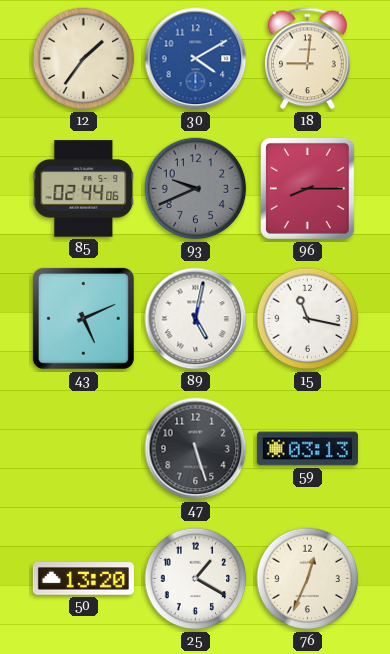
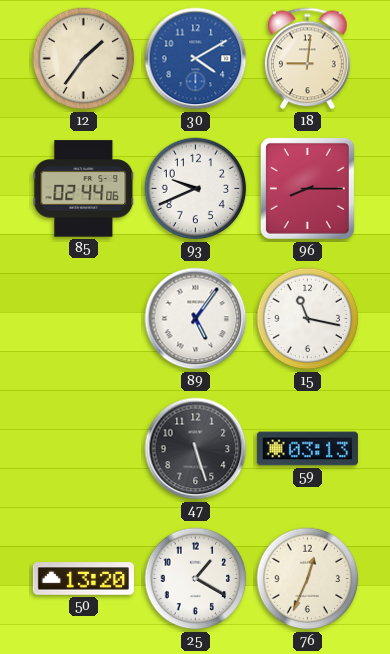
93 dial: grey -> white
43: 5:11 -> none
89: 5:02 -> 5:06
